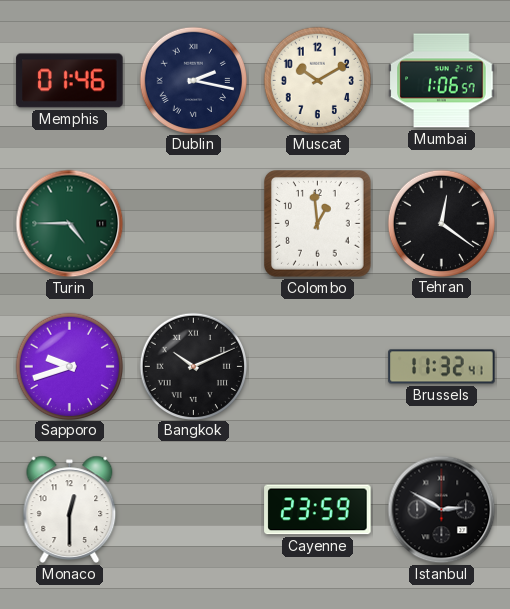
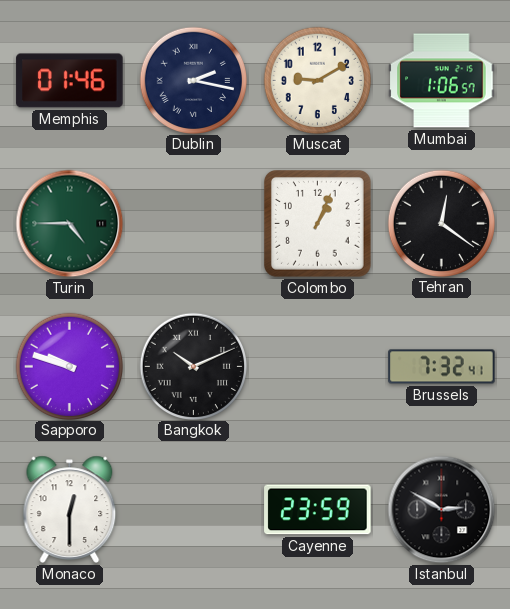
Muscat: 10:10 -> 9:10
Colombo: 12:59 -> 1:04
Sapporo: 9:42 -> 9:48
Brussels: 11:32 -> 7:32
